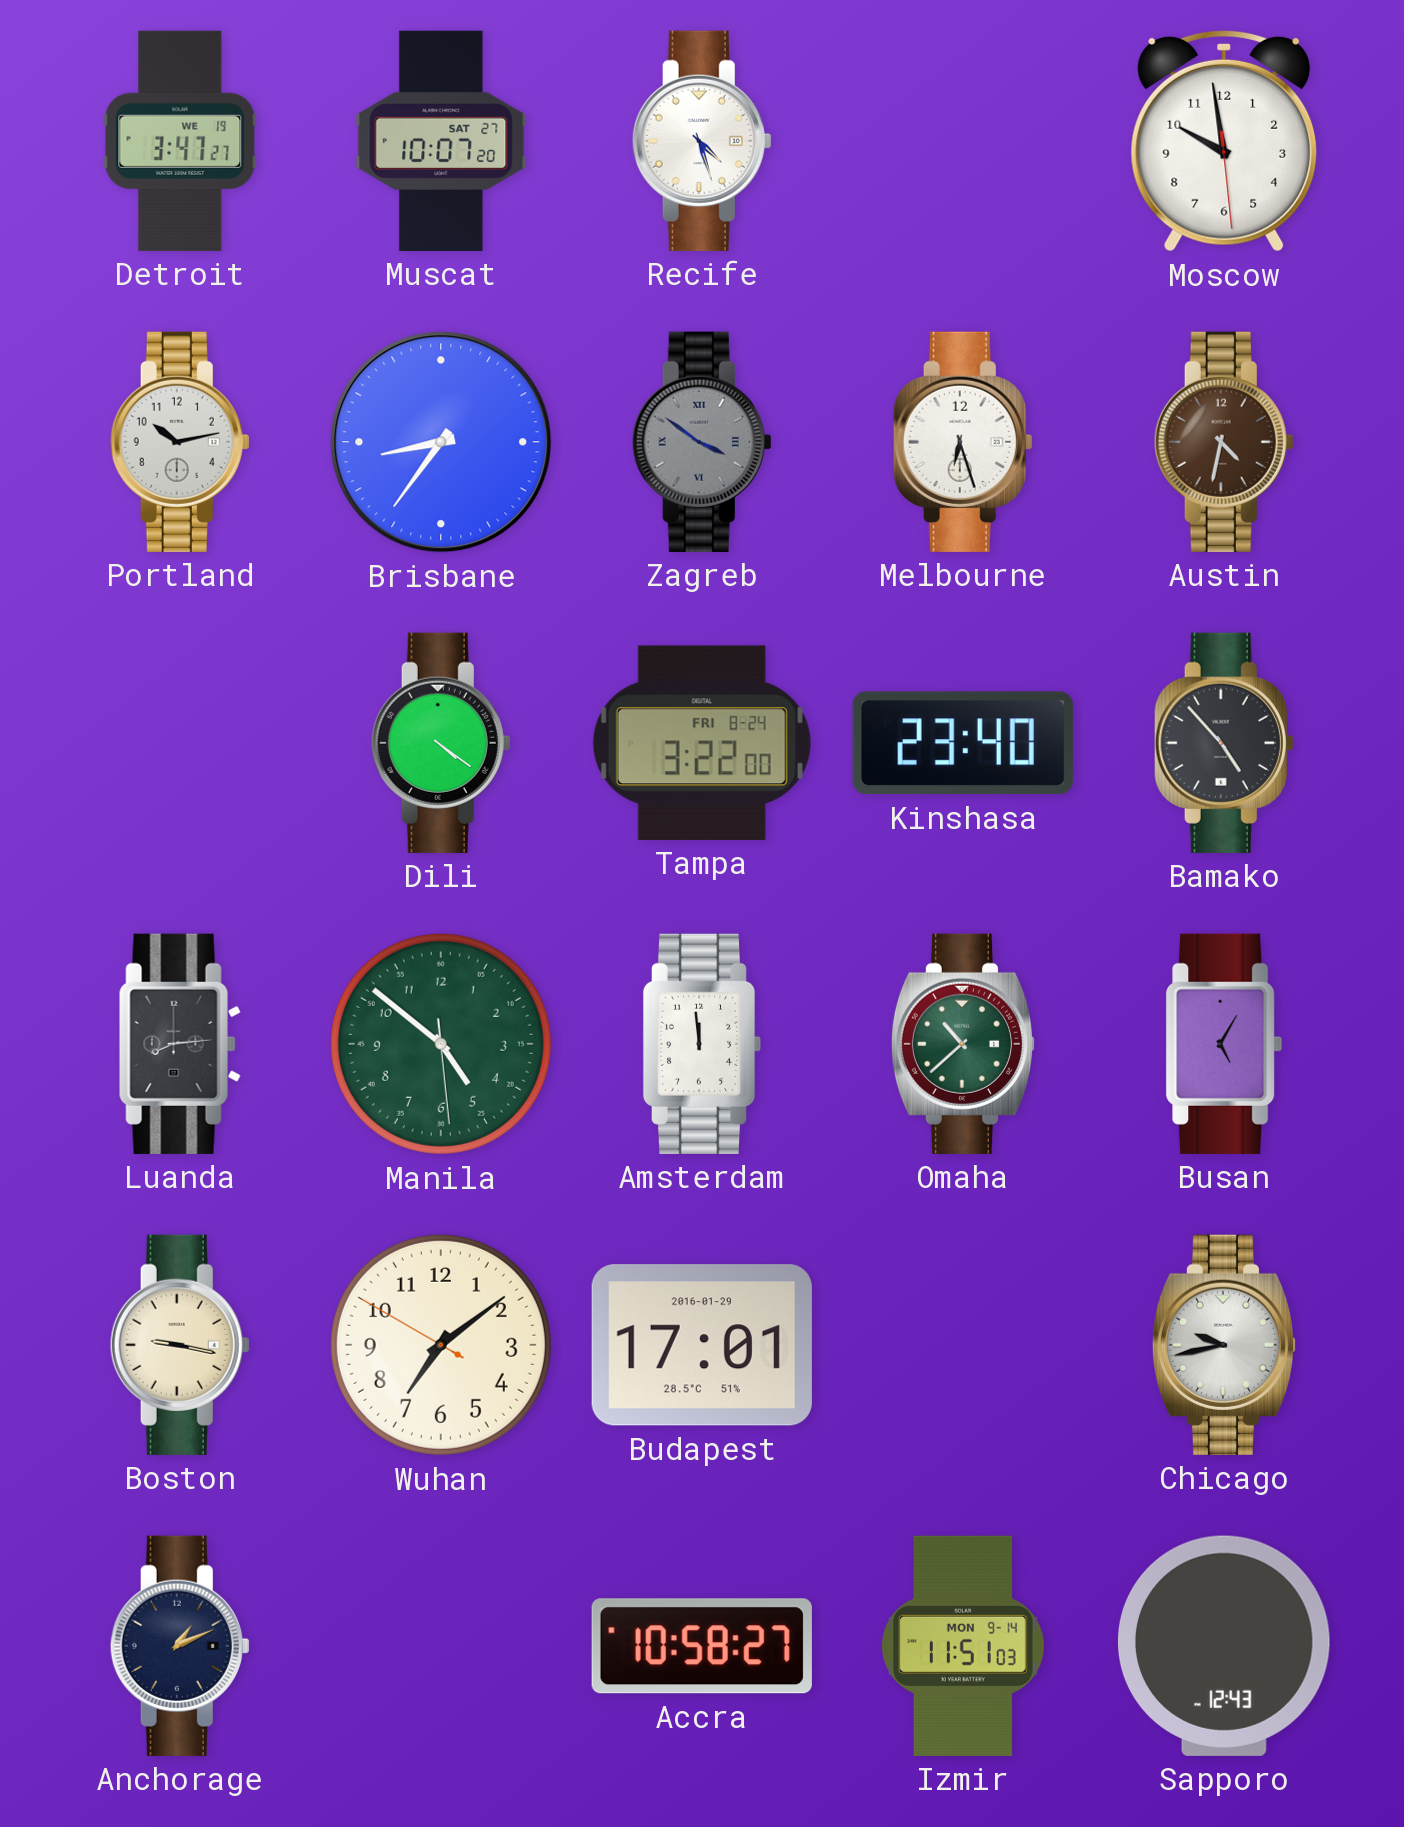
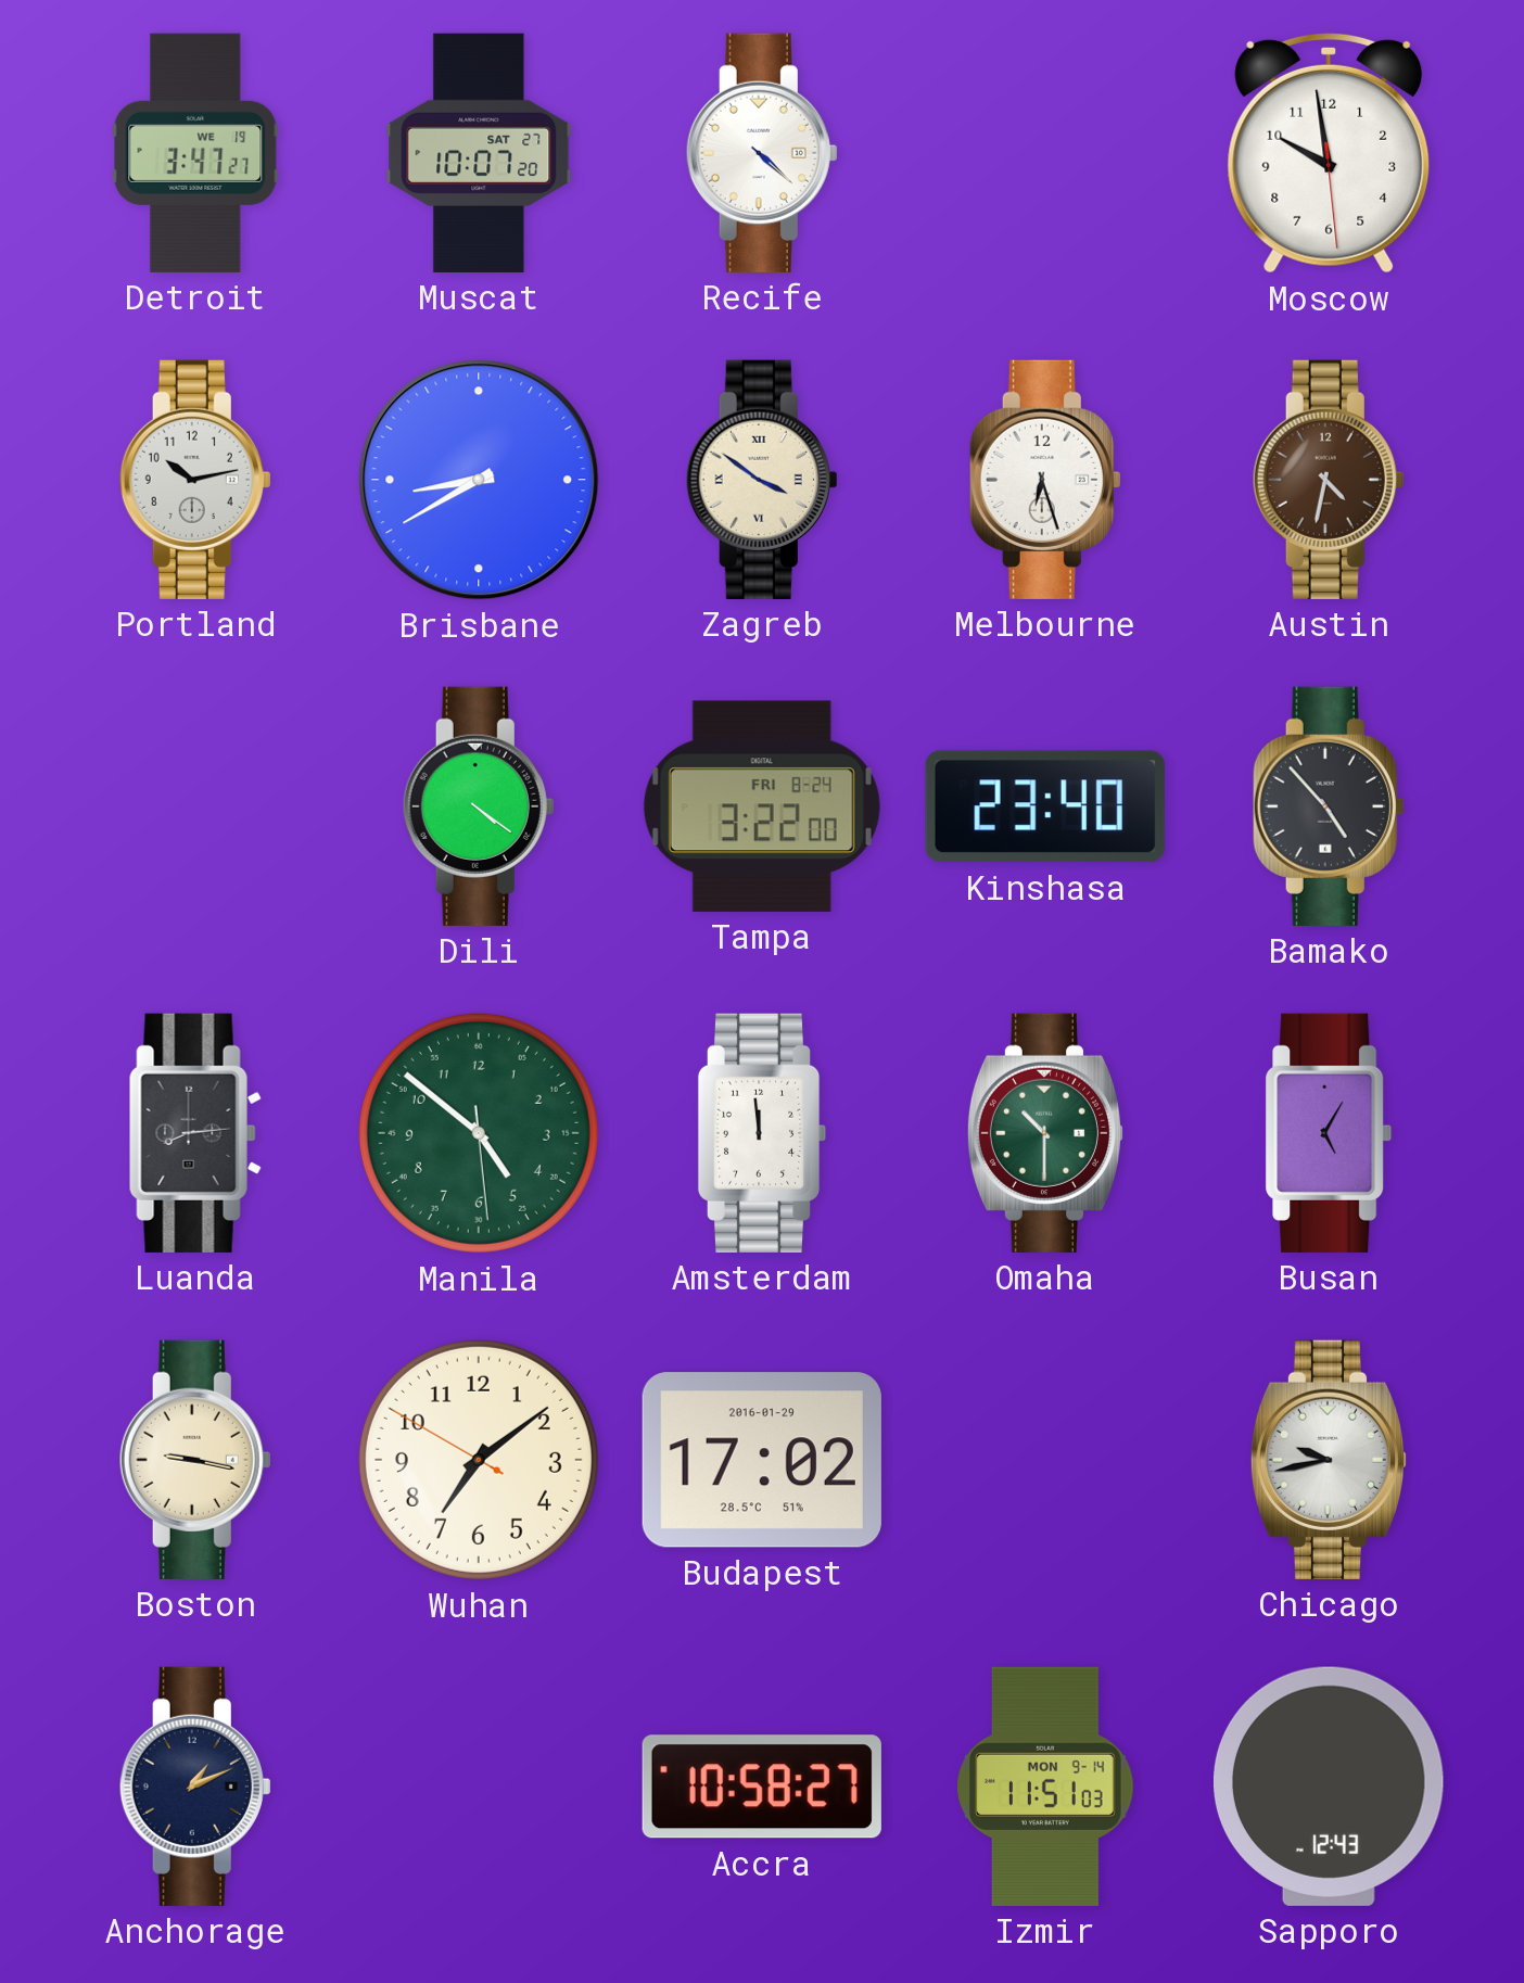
Recife: 4:27 -> 4:22
Brisbane: 8:36 -> 8:40
Zagreb dial: grey -> cream
Omaha: 10:38 -> 10:30
Budapest: 17:01 -> 17:02
